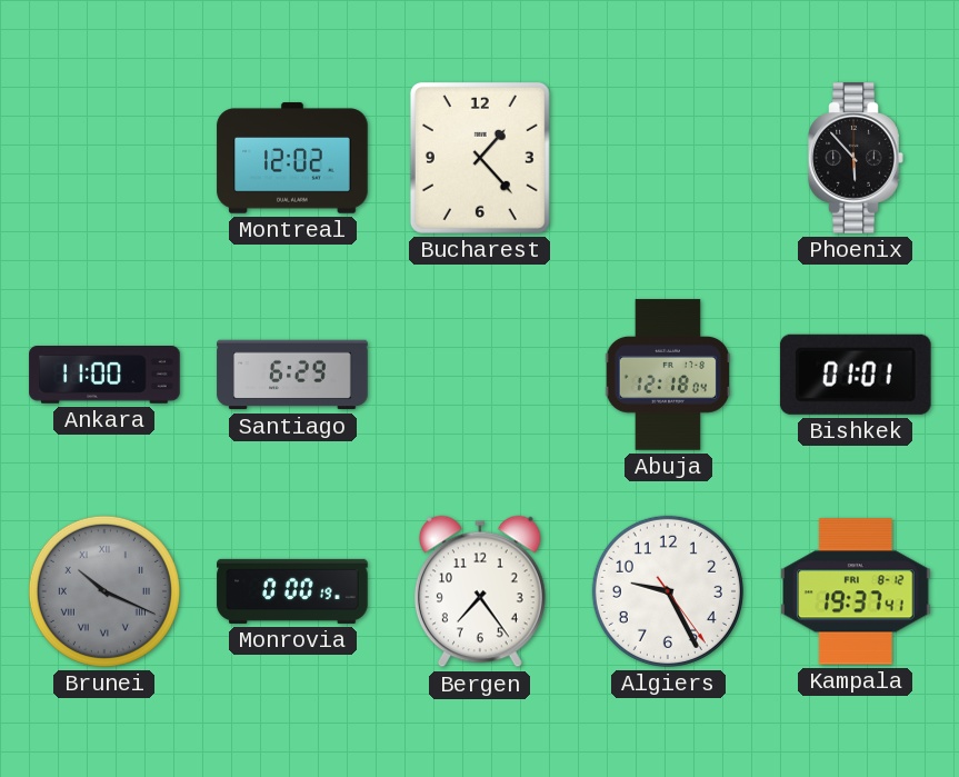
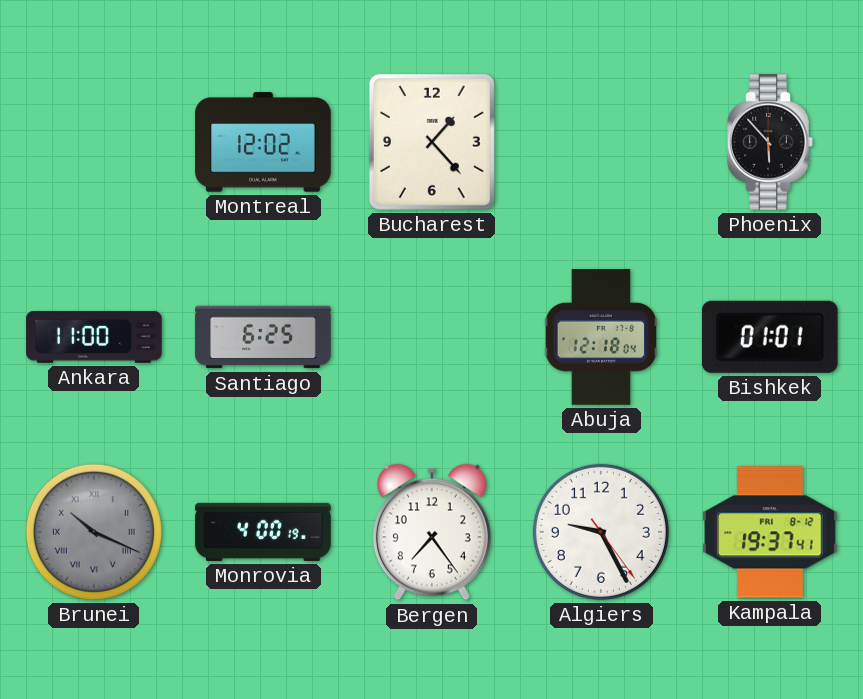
Santiago: 6:29 -> 6:25
Monrovia: 0:00 -> 4:00
